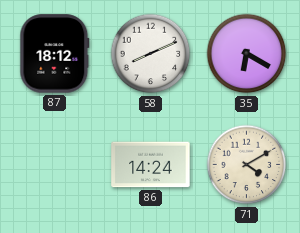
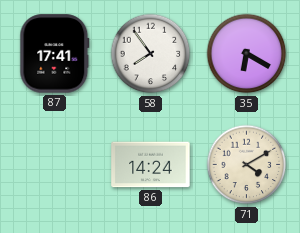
87: 18:12 -> 17:41
58: 8:11 -> 7:54
